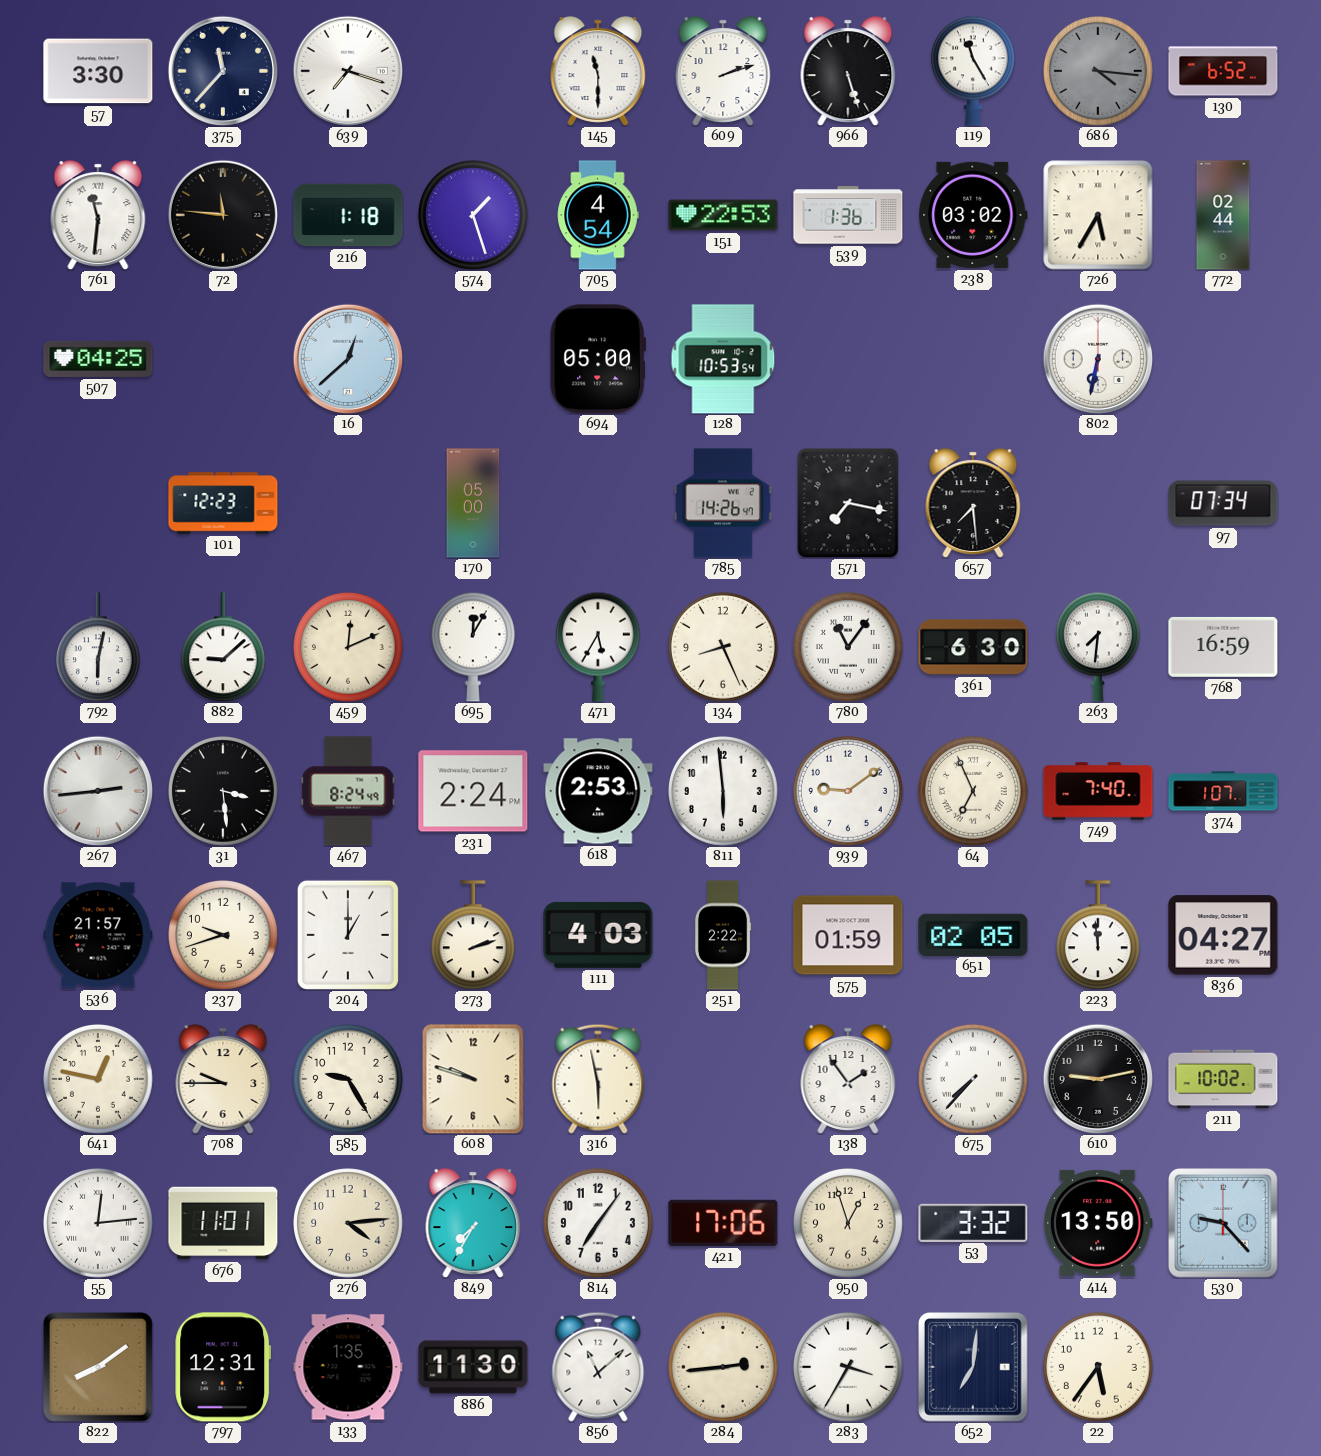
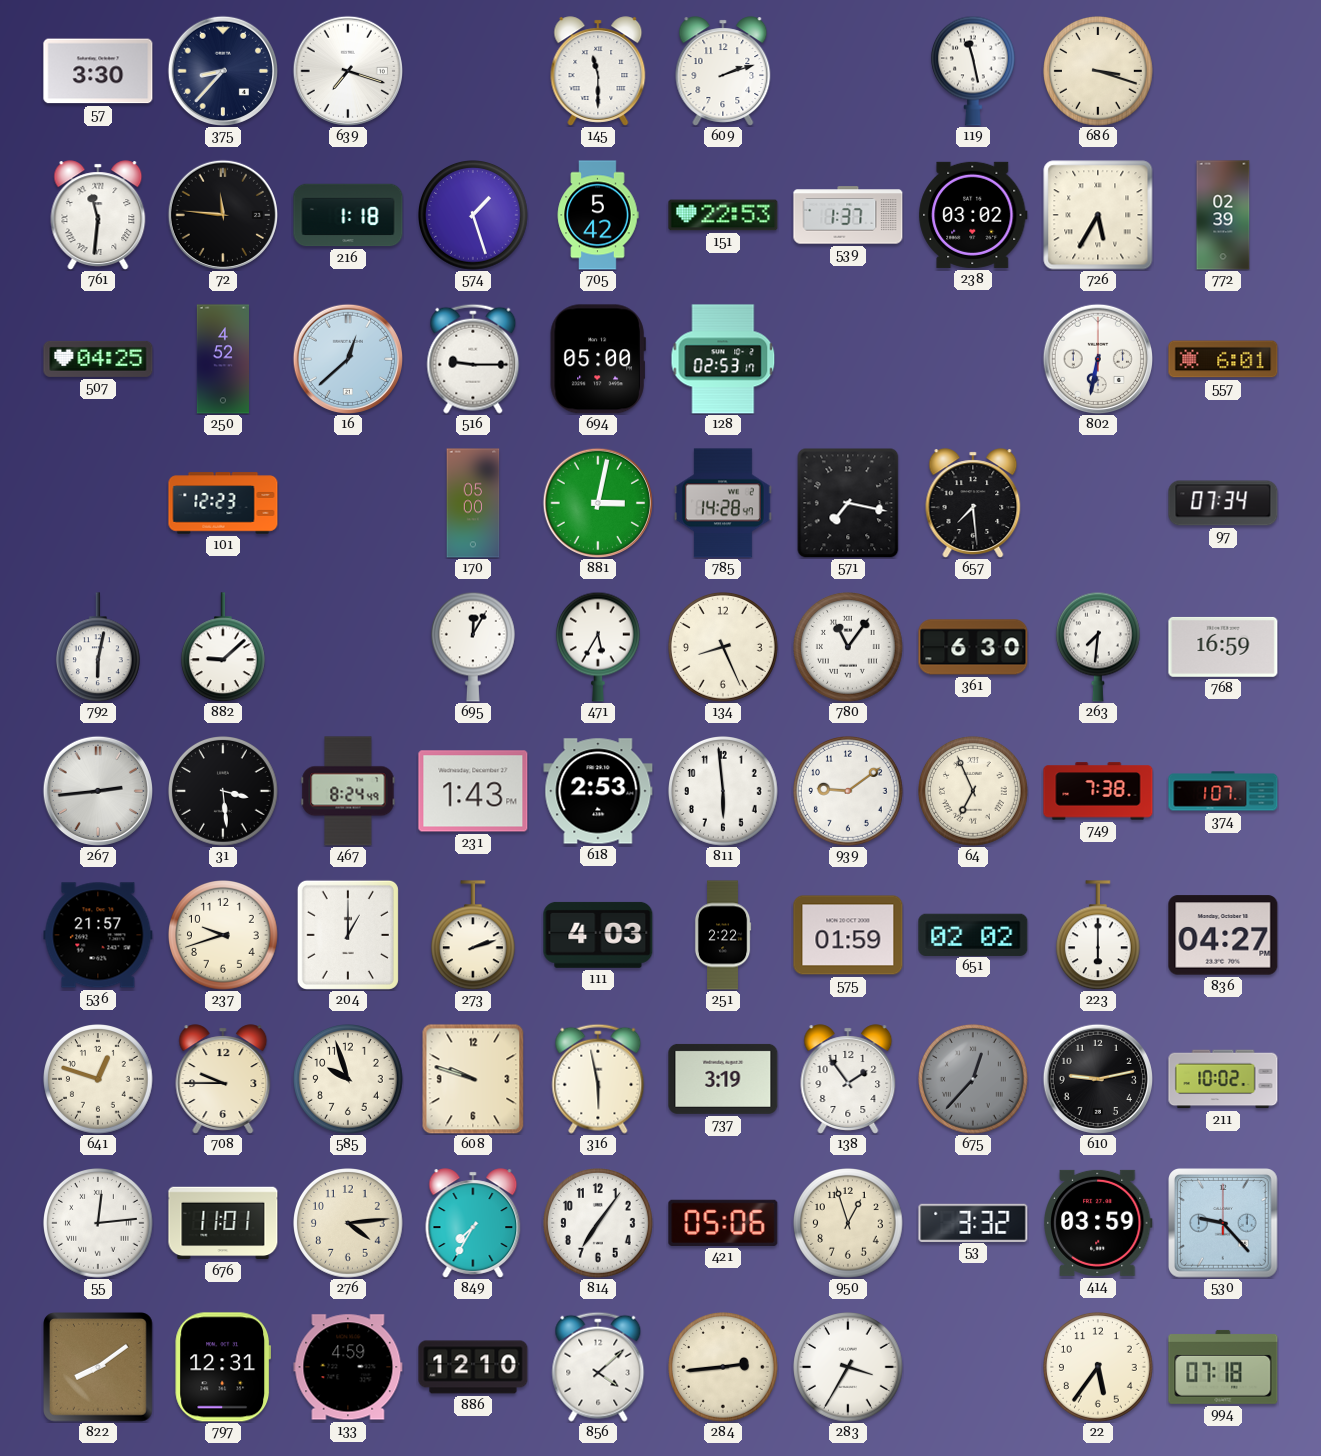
375: 11:37 -> 8:37
966: 5:27 -> none
119: 11:25 -> 11:28
686: 4:16 -> 3:18
686 dial: grey -> cream
130: 6:52 -> none
705: 4:54 -> 5:42
539: 1:36 -> 1:37
772: 02:44 -> 02:39
250: none -> 4:52
516: none -> 9:15
128: 10:53 -> 02:53
557: none -> 6:01
881: none -> 3:02
785: 14:26 -> 14:28
459: 12:11 -> none
231: 2:24 -> 1:43
749: 7:40 -> 7:38
651: 02:05 -> 02:02
223: 11:59 -> 6:00
641: 12:47 -> 12:48
585: 9:25 -> 9:57
737: none -> 3:19
675: 7:37 -> 12:37
675 dial: white -> grey
421: 17:06 -> 05:06
414: 13:50 -> 03:59
133: 1:35 -> 4:59
886: 11:30 -> 12:10
856: 11:08 -> 4:08
652: 7:01 -> none
994: none -> 07:18
